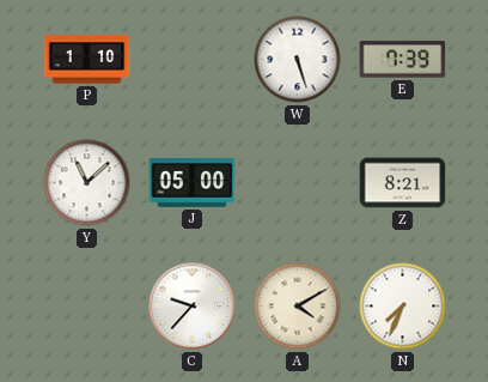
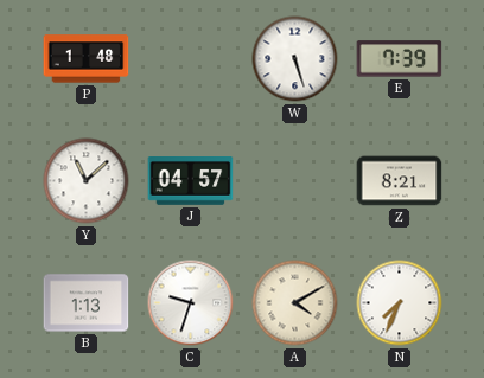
P: 1:10 -> 1:48
J: 05:00 -> 04:57
B: none -> 1:13
C: 9:37 -> 9:33
